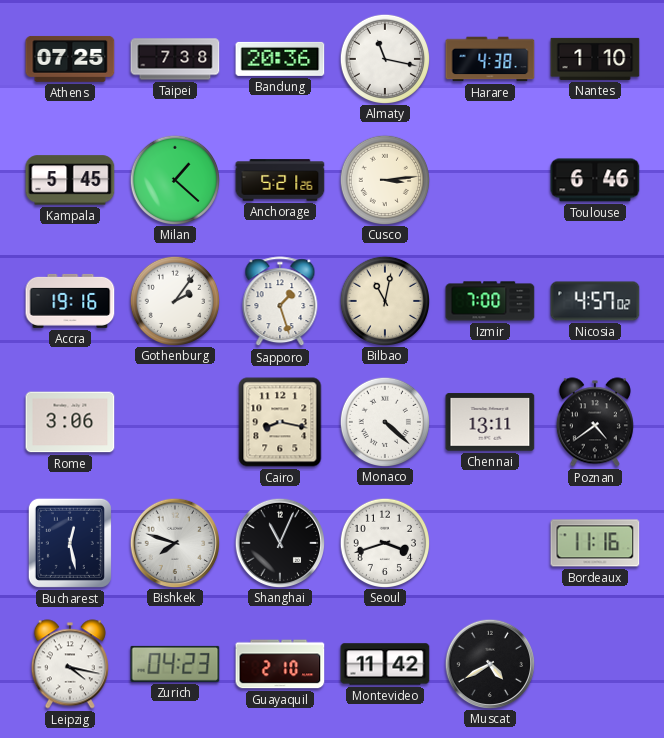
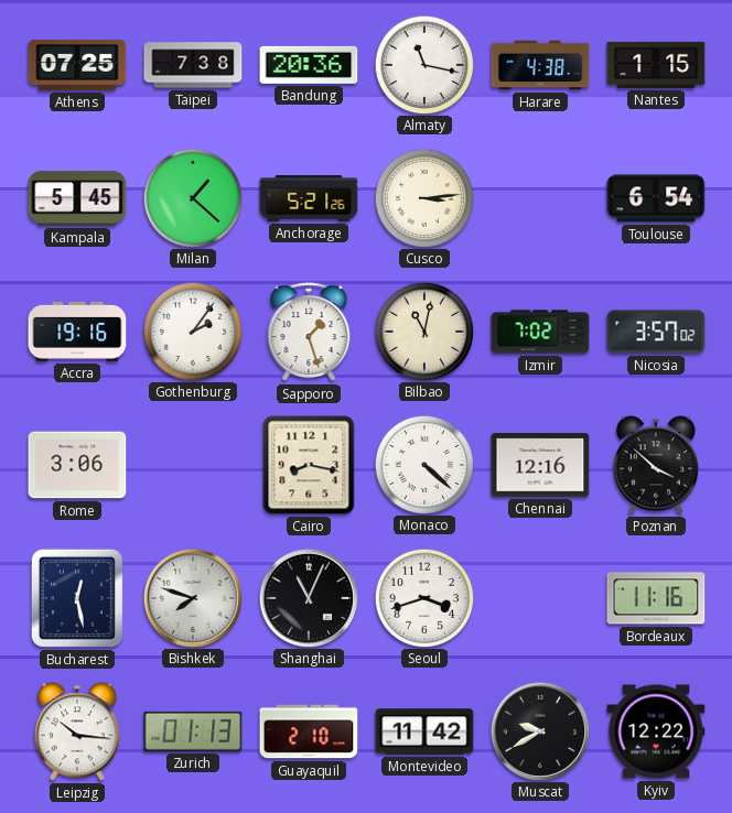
Nantes: 1:10 -> 1:15
Toulouse: 6:46 -> 6:54
Izmir: 7:00 -> 7:02
Nicosia: 4:57 -> 3:57
Chennai: 13:11 -> 12:16
Poznan: 4:39 -> 3:52
Leipzig: 4:17 -> 10:16
Zurich: 04:23 -> 01:13
Muscat: 4:40 -> 9:40
Kyiv: none -> 12:22
